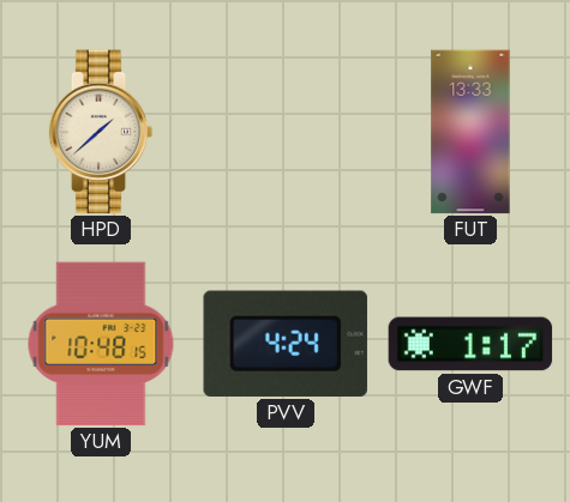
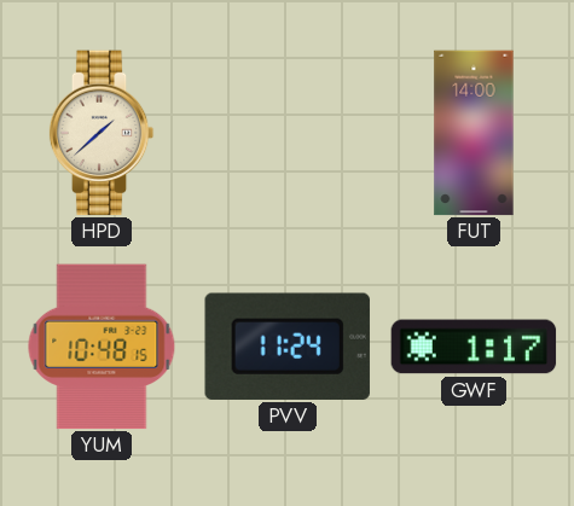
FUT: 13:33 -> 14:00
PVV: 4:24 -> 11:24
